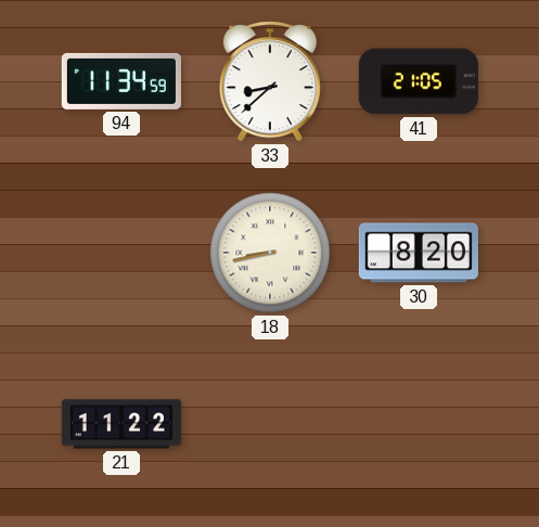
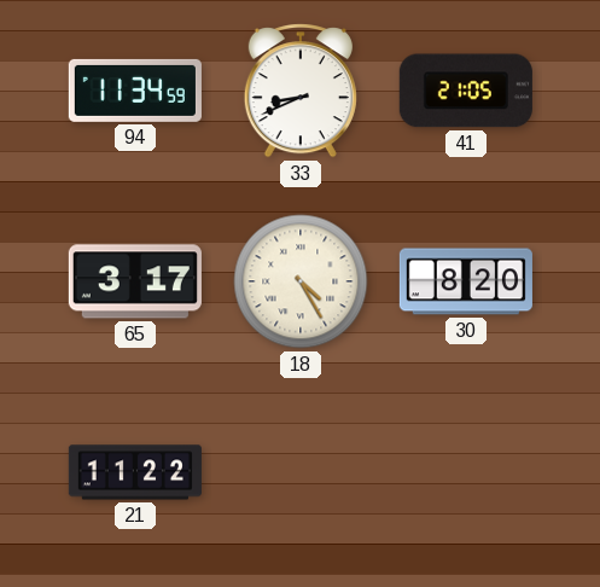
33: 8:38 -> 8:41
65: none -> 3:17
18: 8:43 -> 4:25
